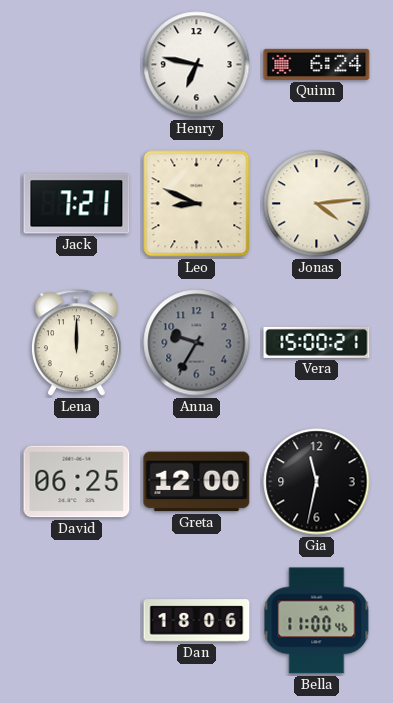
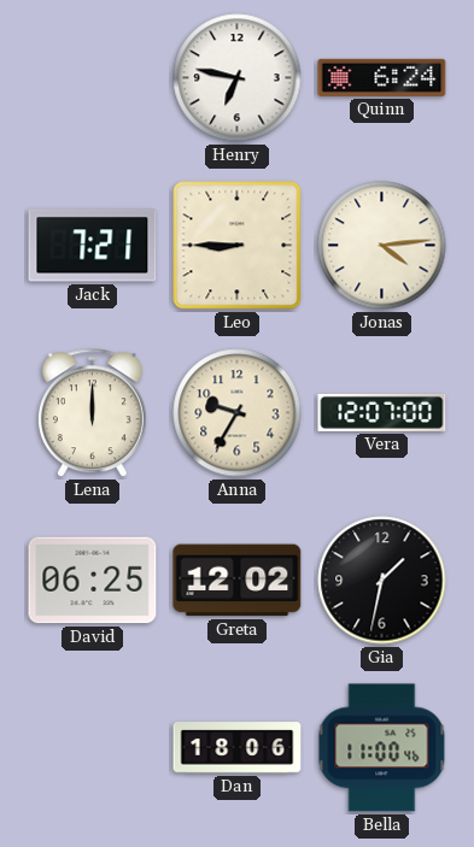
Leo: 8:49 -> 8:45
Anna dial: grey -> cream
Vera: 15:00 -> 12:07
Greta: 12:00 -> 12:02
Gia: 11:32 -> 1:32
